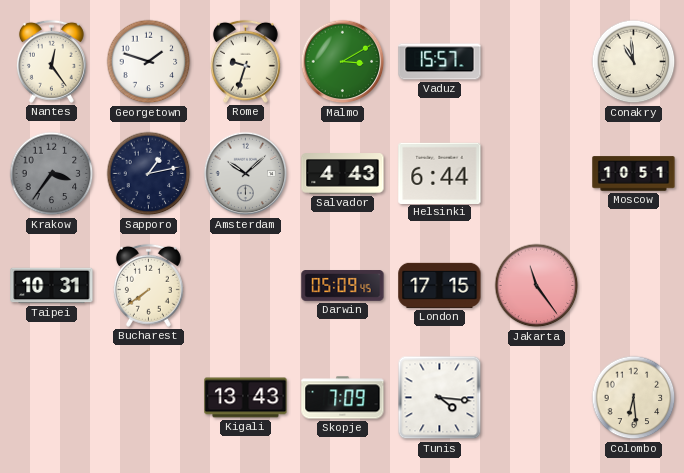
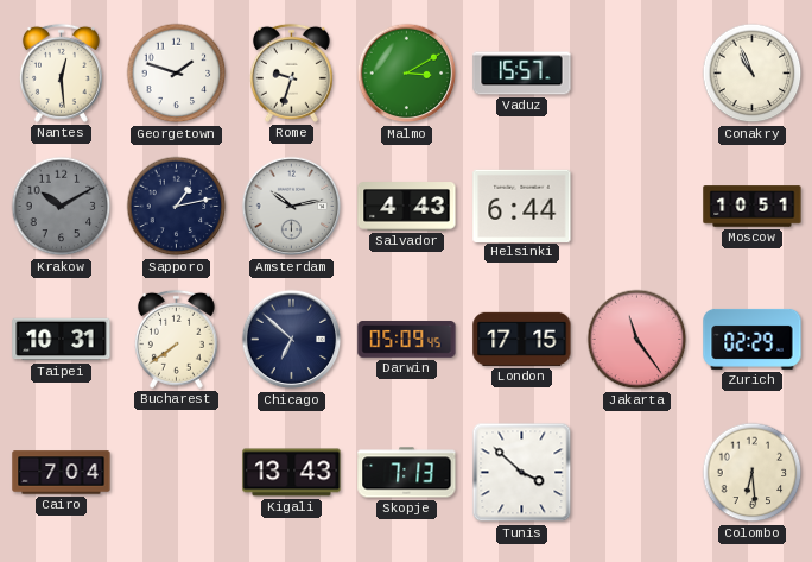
Nantes: 12:24 -> 12:29
Conakry: 10:59 -> 10:56
Krakow: 3:36 -> 10:10
Amsterdam: 10:08 -> 10:13
Chicago: none -> 6:52
Zurich: none -> 02:29
Cairo: none -> 7:04
Skopje: 7:09 -> 7:13
Tunis: 4:16 -> 3:52
